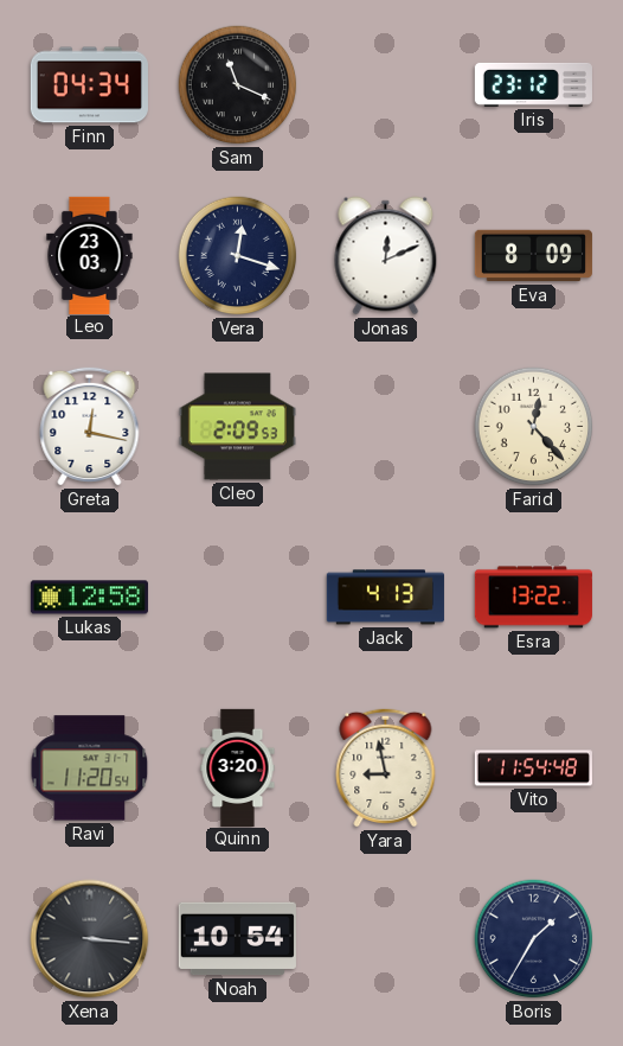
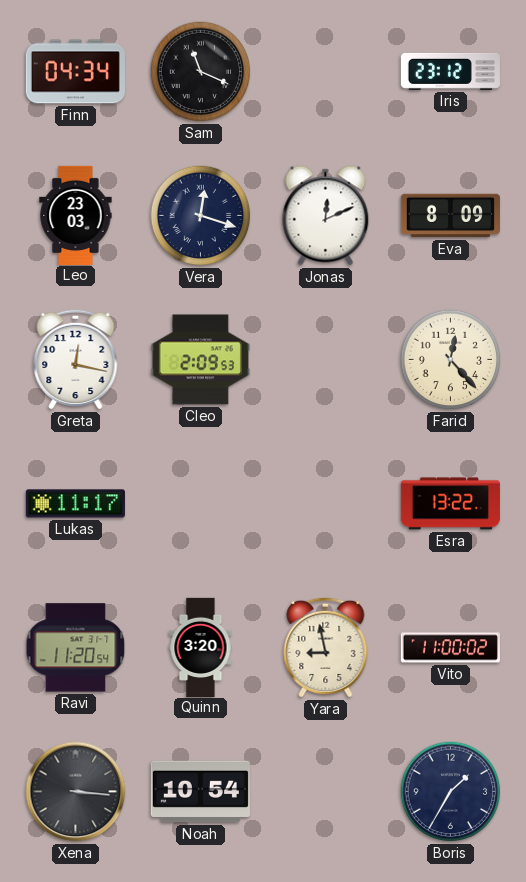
Lukas: 12:58 -> 11:17
Jack: 4:13 -> none
Vito: 11:54 -> 11:00
